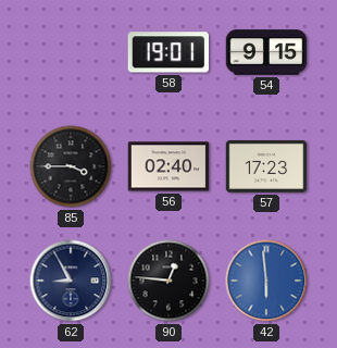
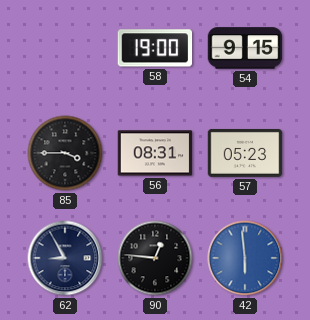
58: 19:01 -> 19:00
56: 02:40 -> 08:31
57: 17:23 -> 05:23
